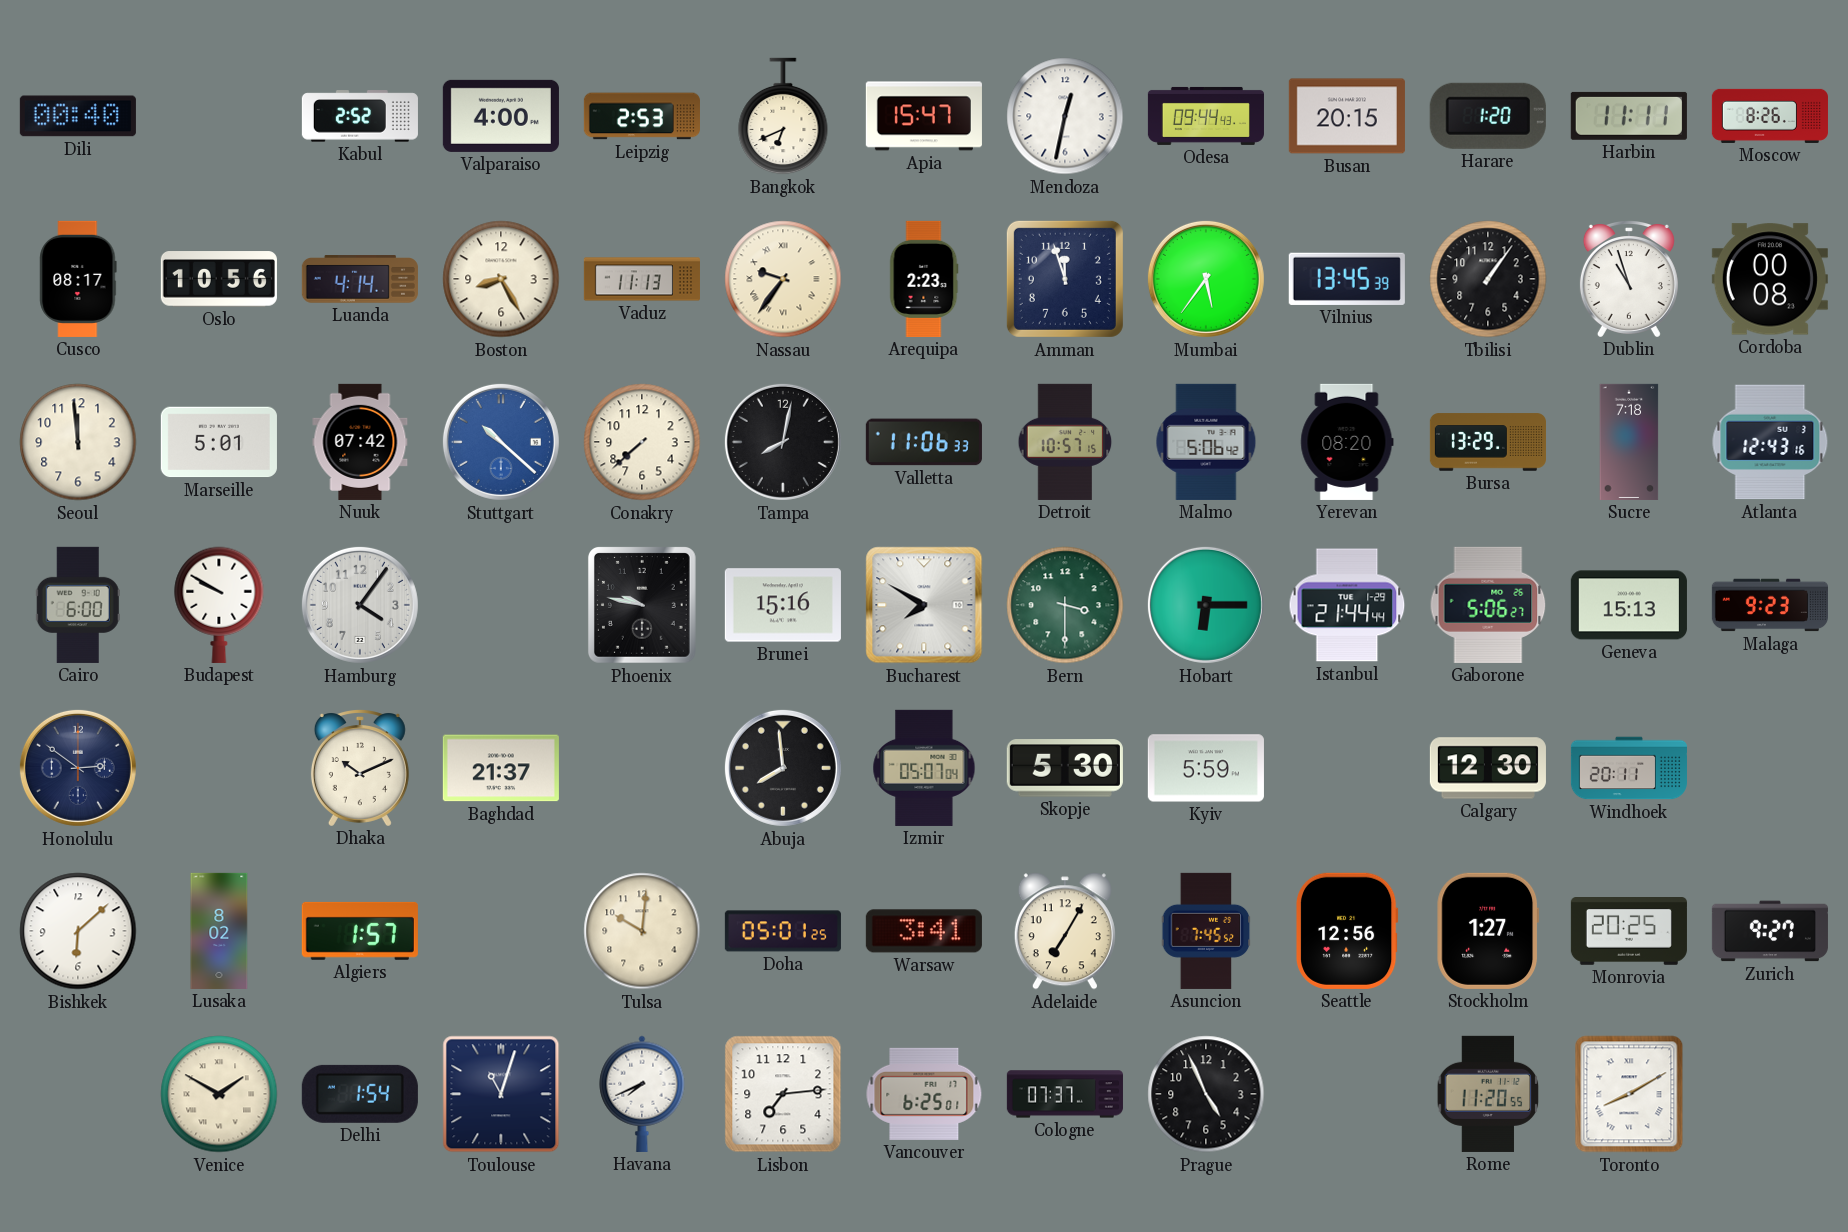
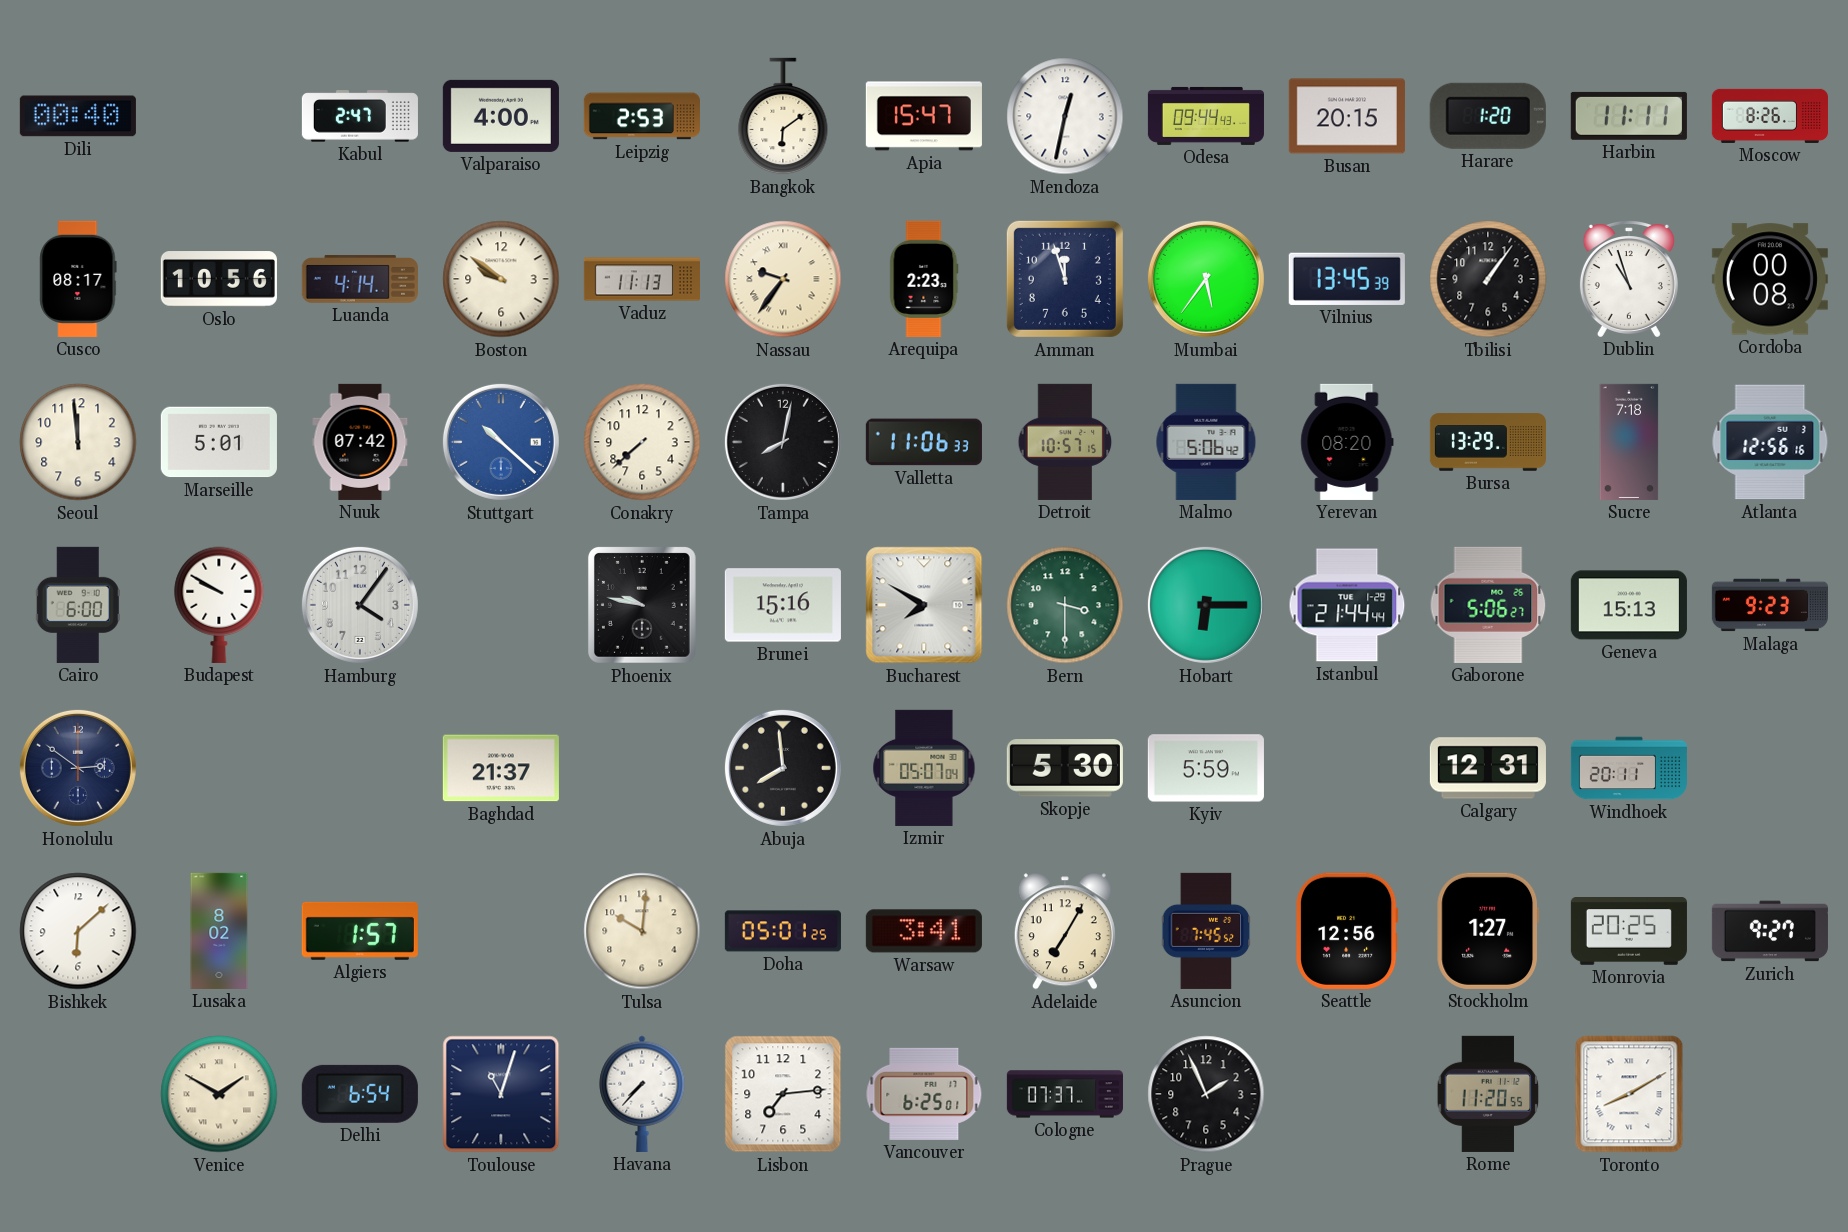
Kabul: 2:52 -> 2:47
Bangkok: 6:41 -> 6:09
Boston: 8:25 -> 9:51
Atlanta: 12:43 -> 12:56
Dhaka: 10:11 -> none
Calgary: 12:30 -> 12:31
Delhi: 1:54 -> 6:54
Havana: 7:41 -> 7:37
Prague: 4:56 -> 1:56
